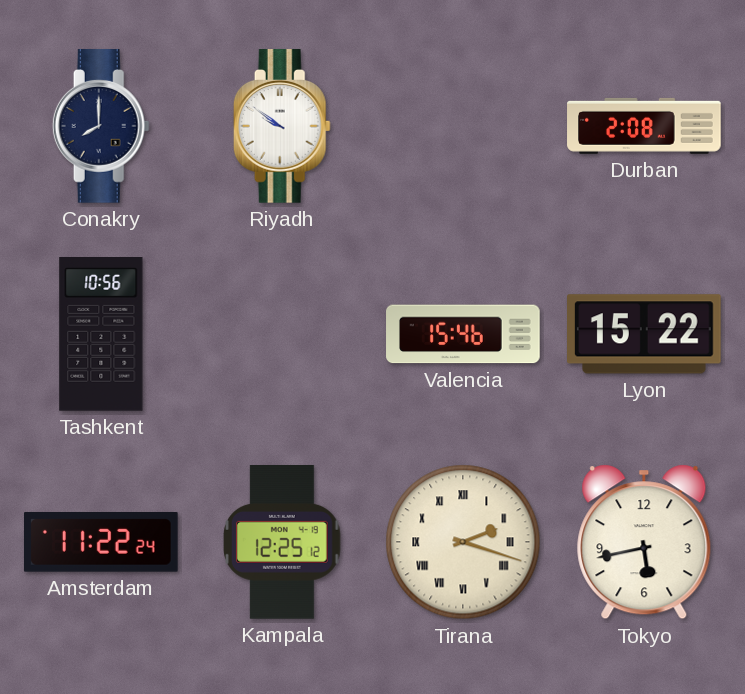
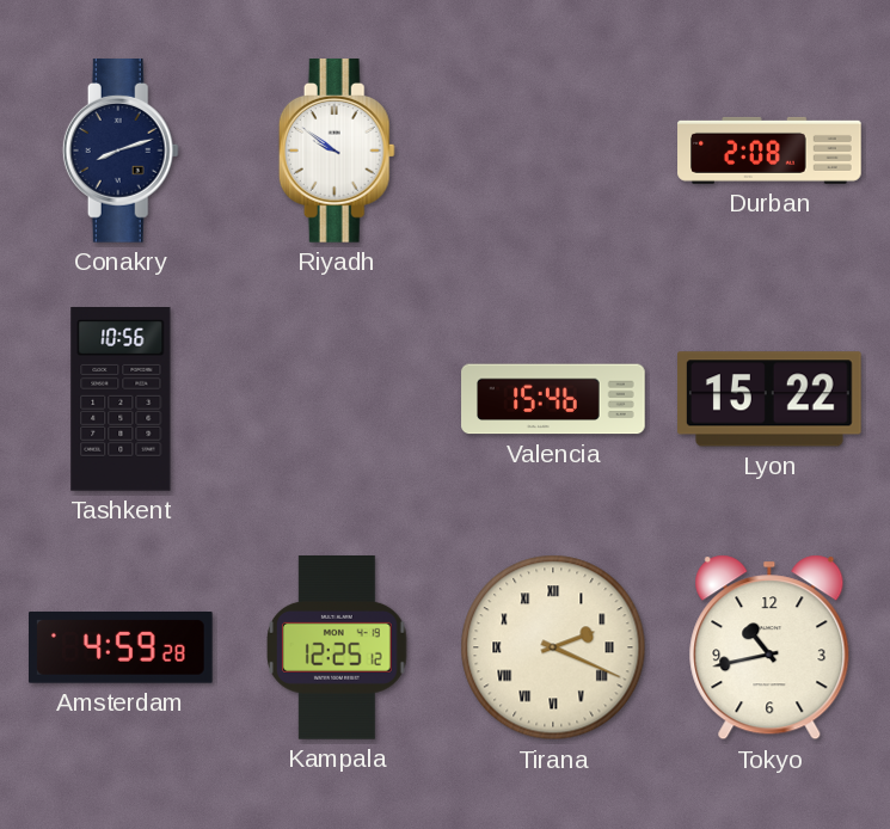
Conakry: 8:00 -> 8:12
Amsterdam: 11:22 -> 4:59
Tirana: 2:18 -> 2:19
Tokyo: 5:43 -> 10:43
